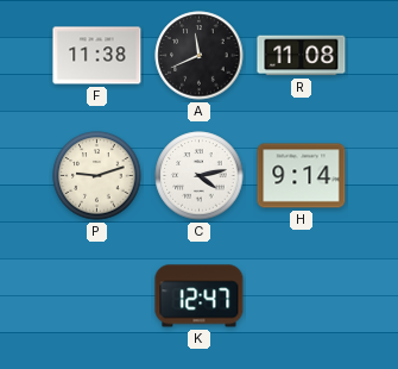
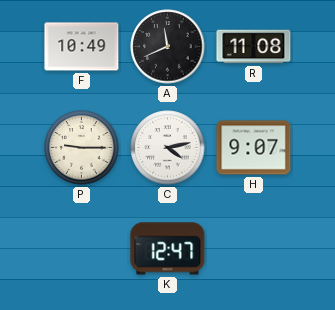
F: 11:38 -> 10:49
P: 9:12 -> 9:15
H: 9:14 -> 9:07
